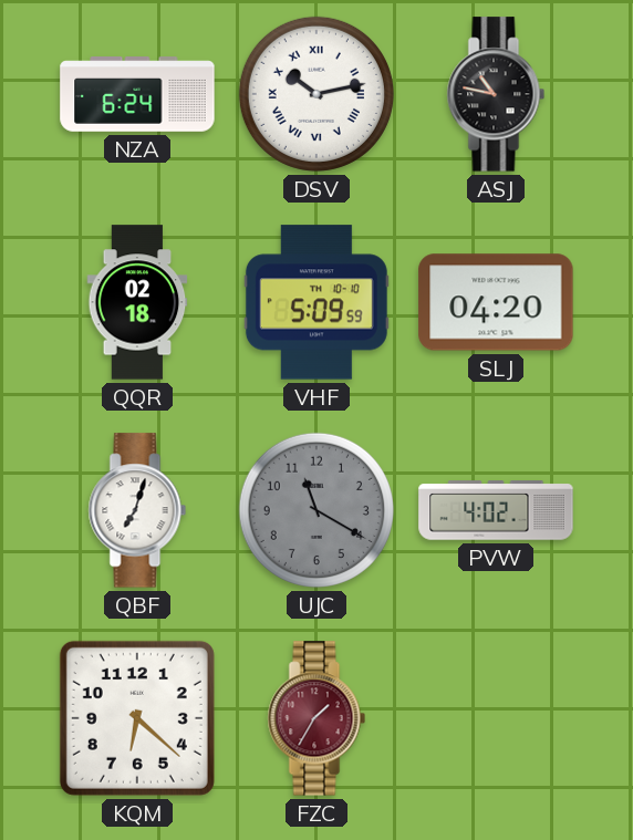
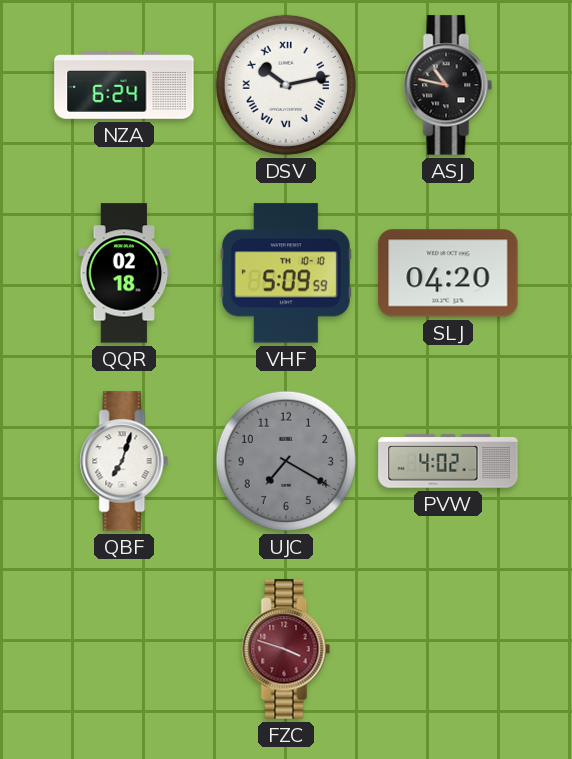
UJC: 11:20 -> 7:20
KQM: 6:22 -> none
FZC: 1:35 -> 3:48
